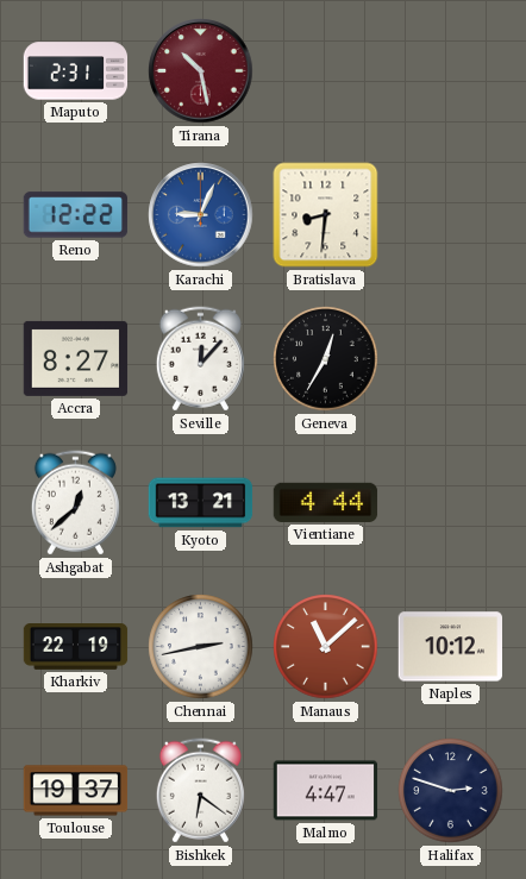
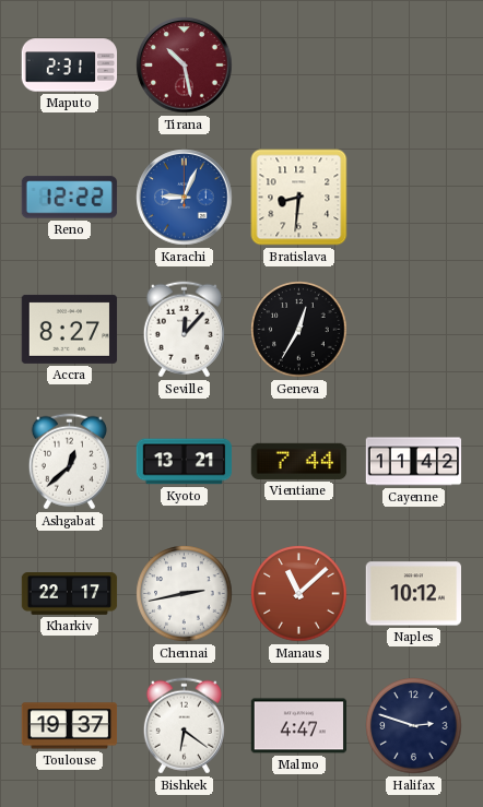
Vientiane: 4:44 -> 7:44
Cayenne: none -> 11:42
Kharkiv: 22:19 -> 22:17
